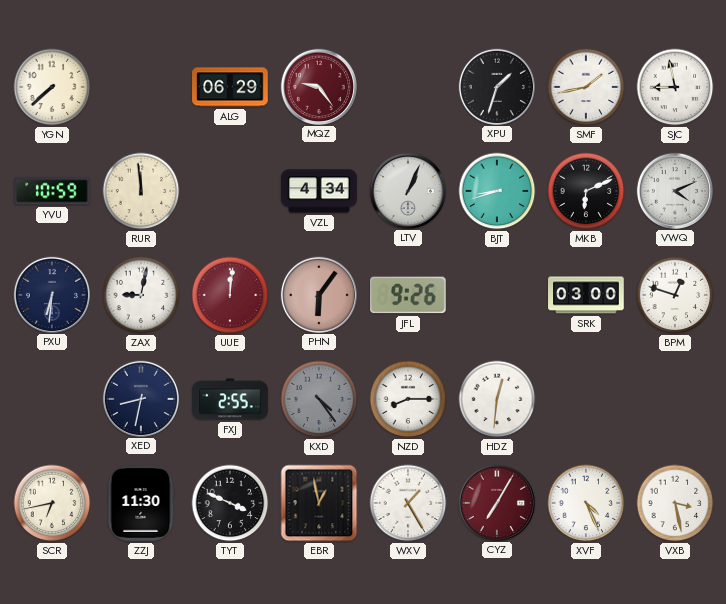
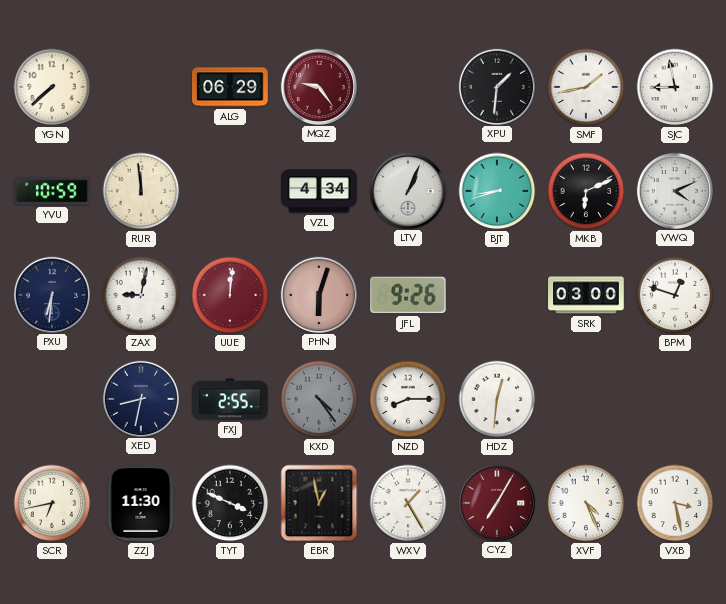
XPU: 1:33 -> 1:31
PHN: 6:06 -> 6:03
